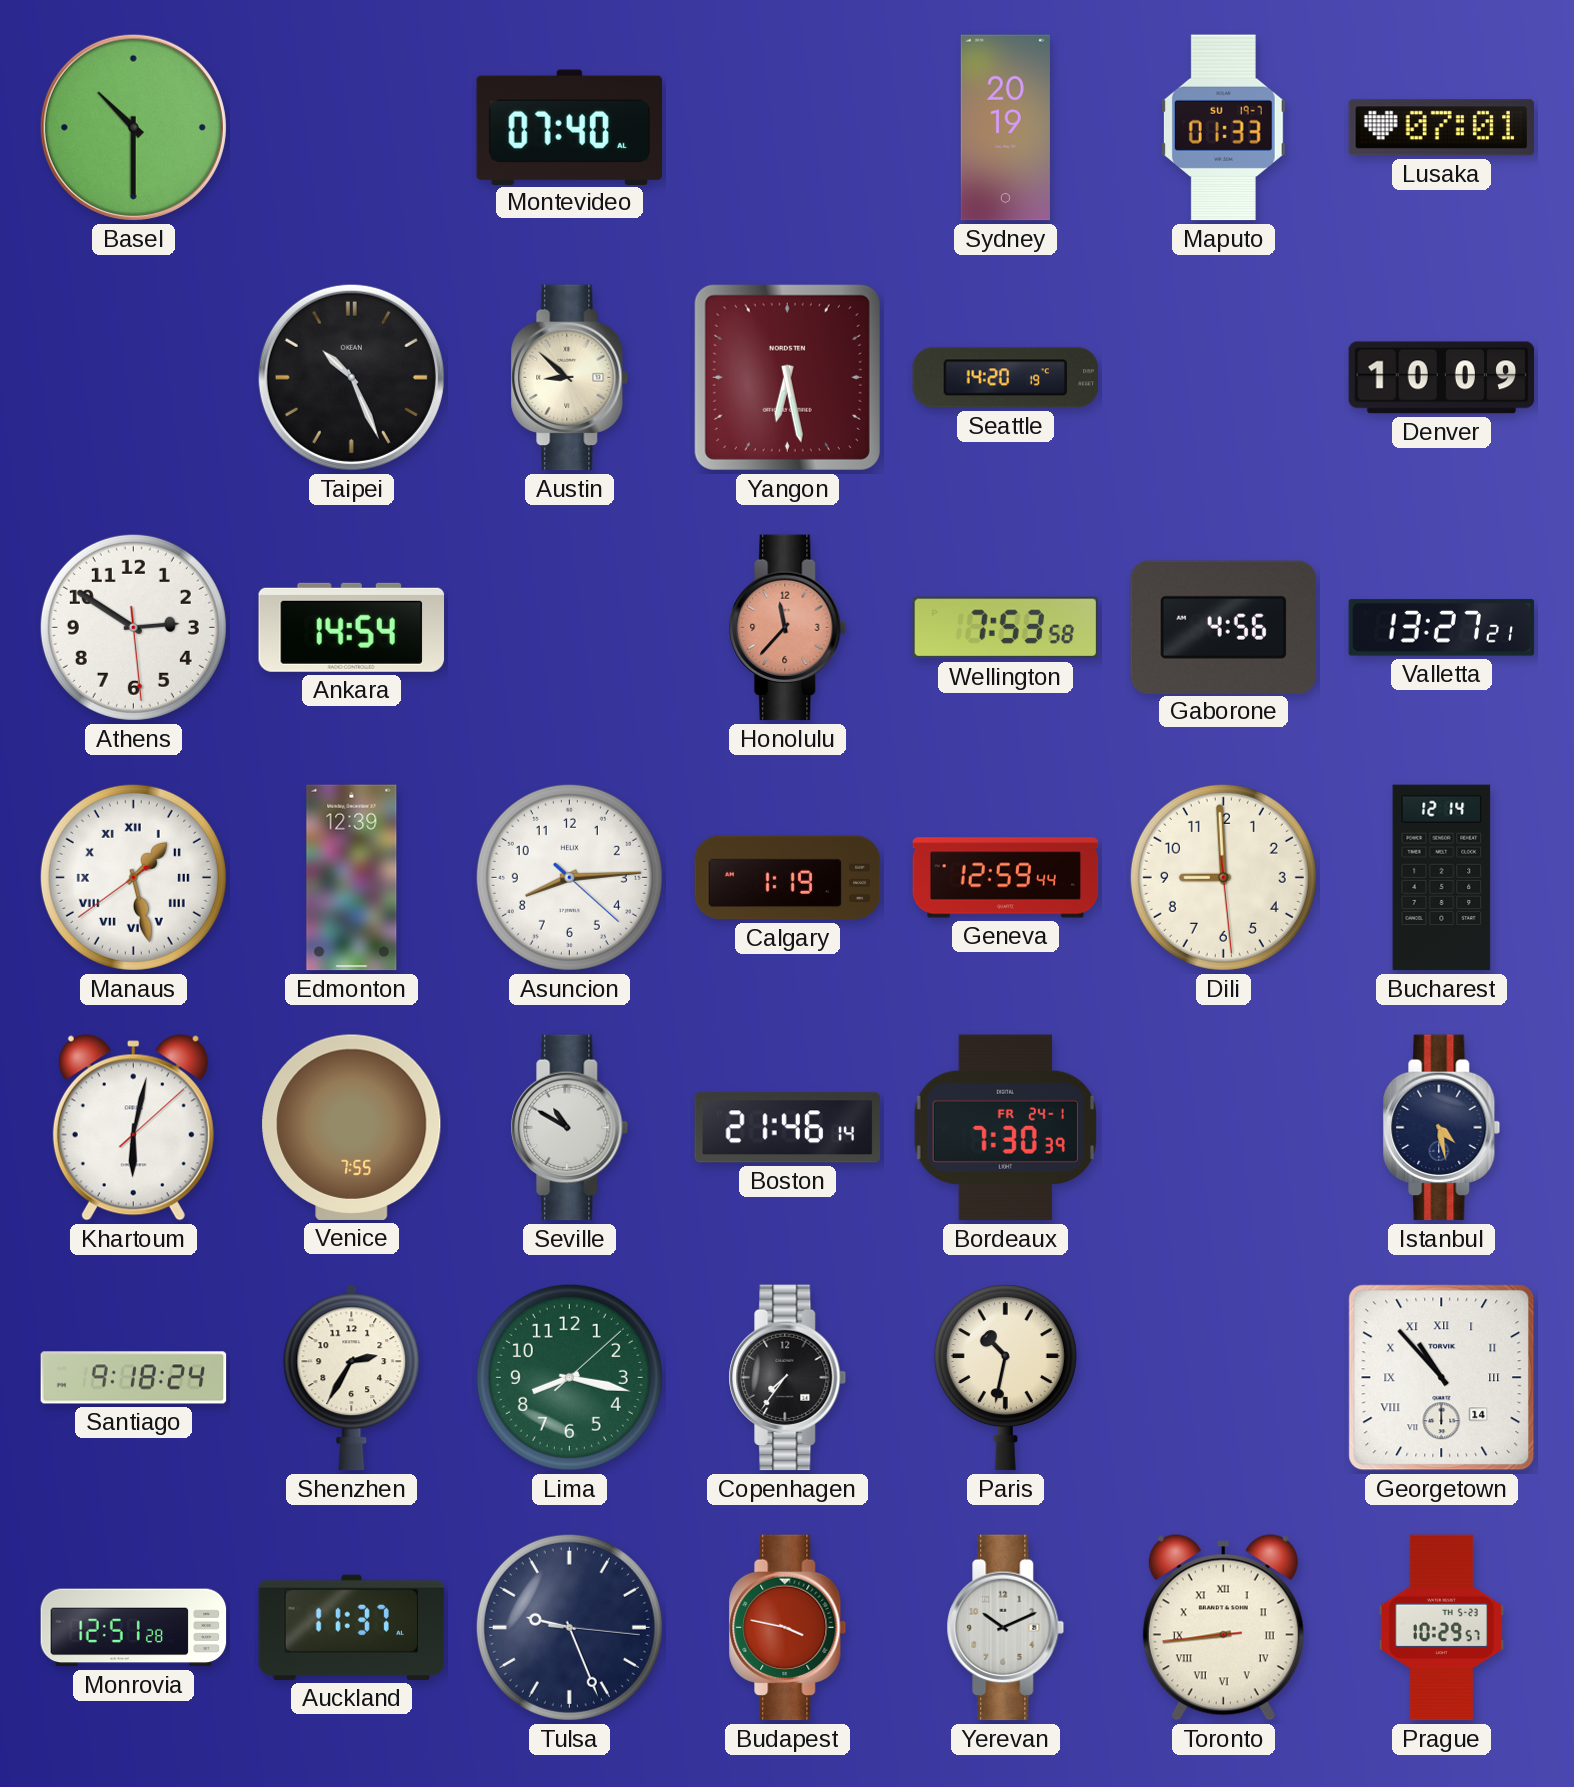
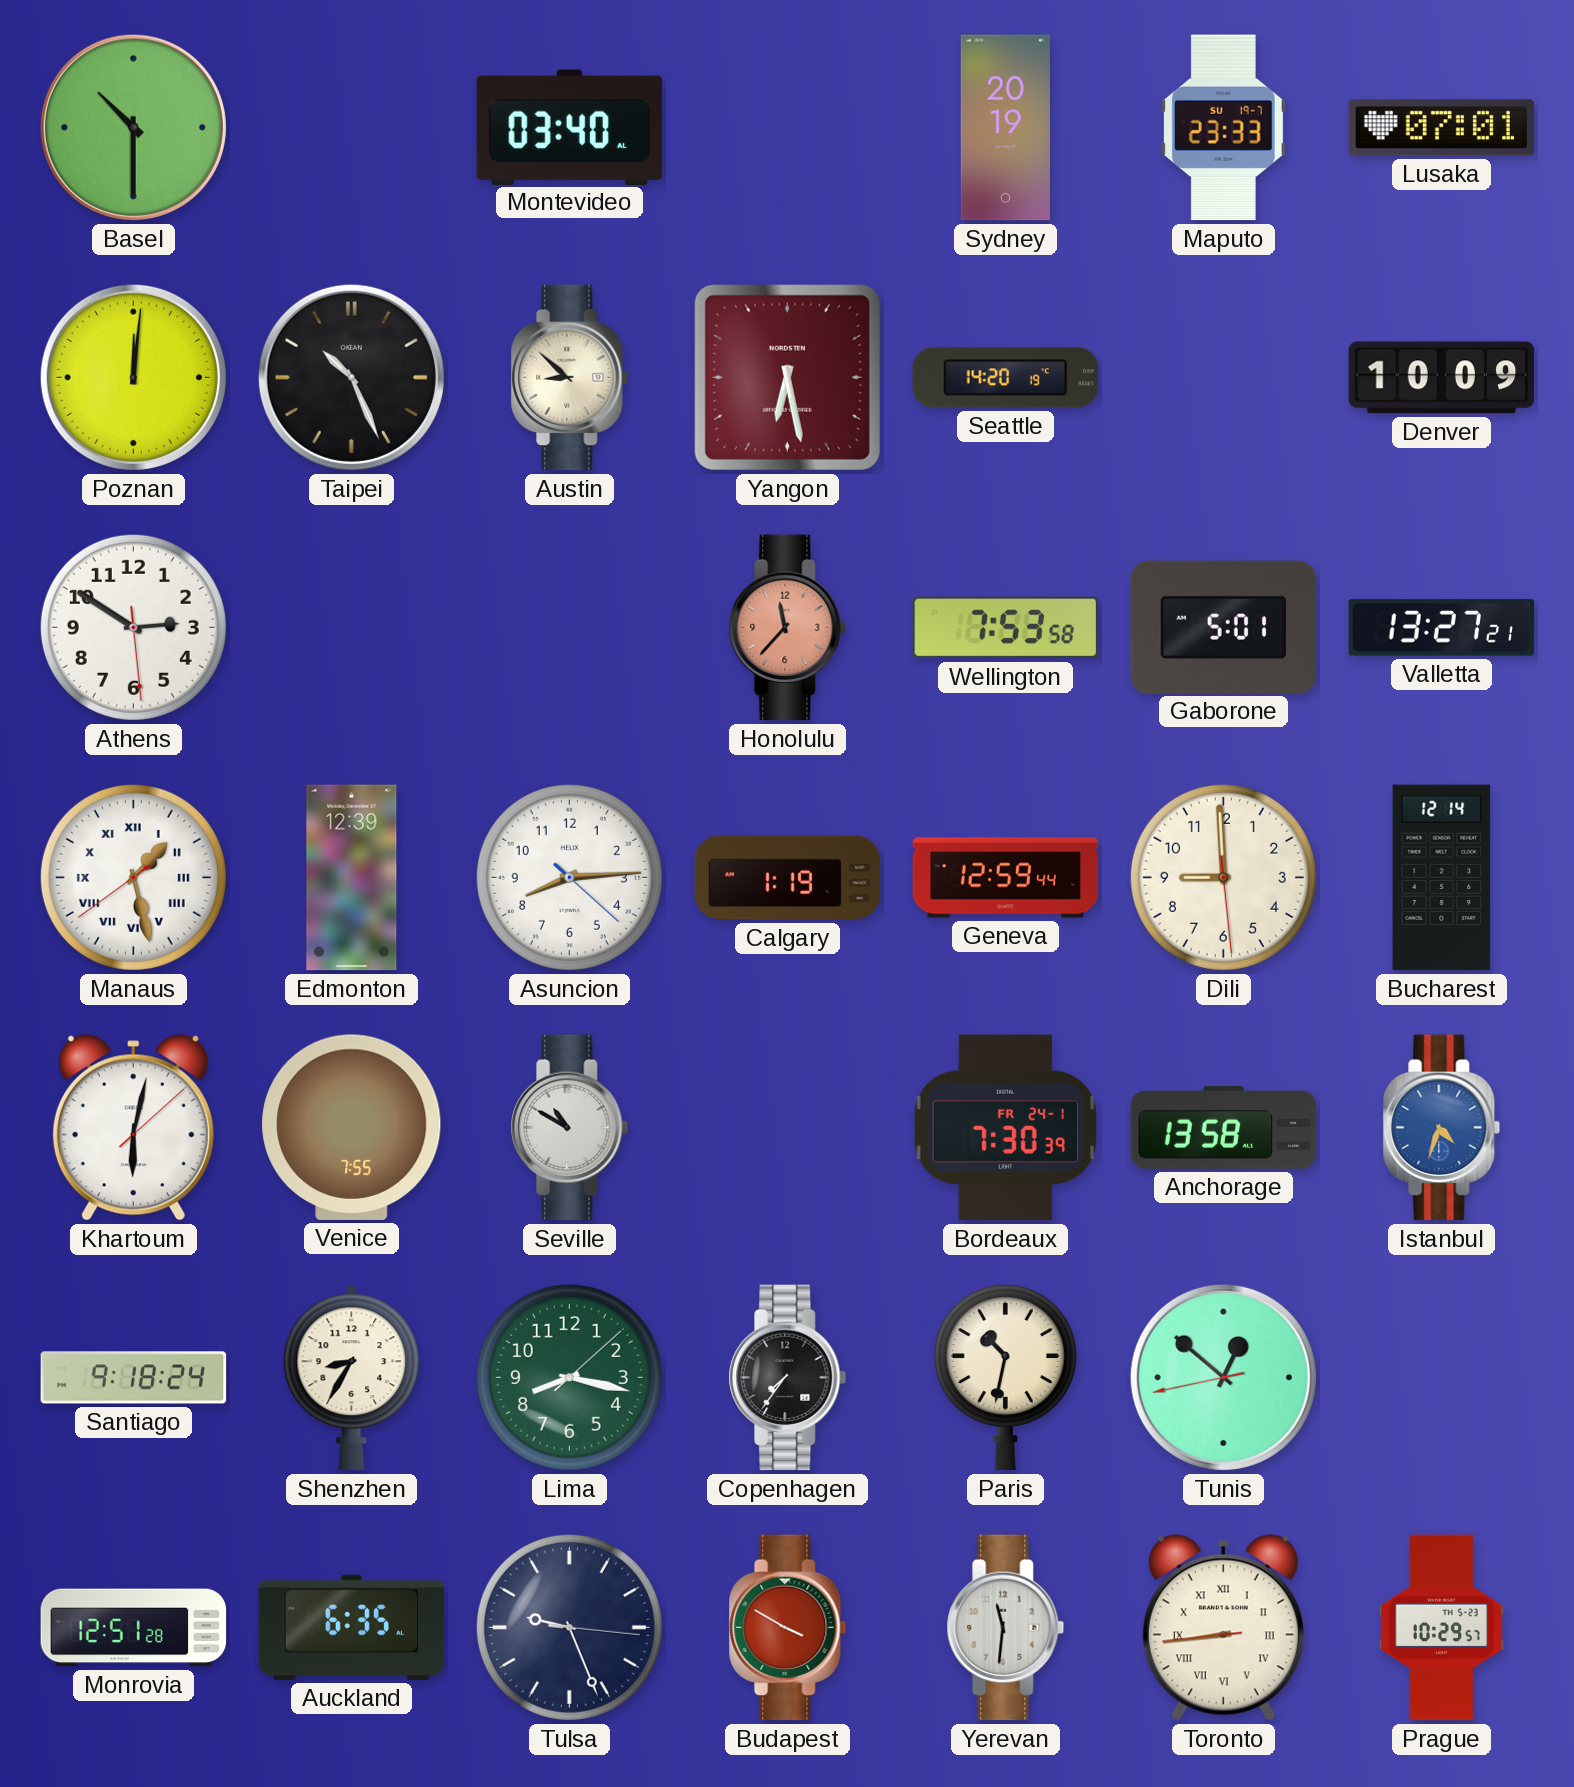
Montevideo: 07:40 -> 03:40
Maputo: 01:33 -> 23:33
Poznan: none -> 12:01
Ankara: 14:54 -> none
Gaborone: 4:56 -> 5:01
Boston: 21:46 -> none
Anchorage: none -> 13:58
Istanbul: 4:28 -> 4:33
Istanbul dial: navy -> blue
Shenzhen: 2:35 -> 8:35
Tunis: none -> 12:51
Georgetown: 10:53 -> none
Auckland: 11:37 -> 6:35
Budapest: 3:47 -> 3:50
Yerevan: 10:11 -> 11:31
